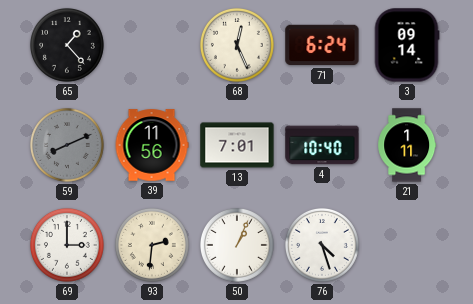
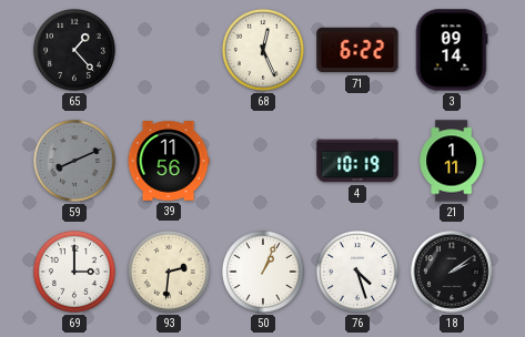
71: 6:24 -> 6:22
13: 7:01 -> none
4: 10:40 -> 10:19
18: none -> 2:09
